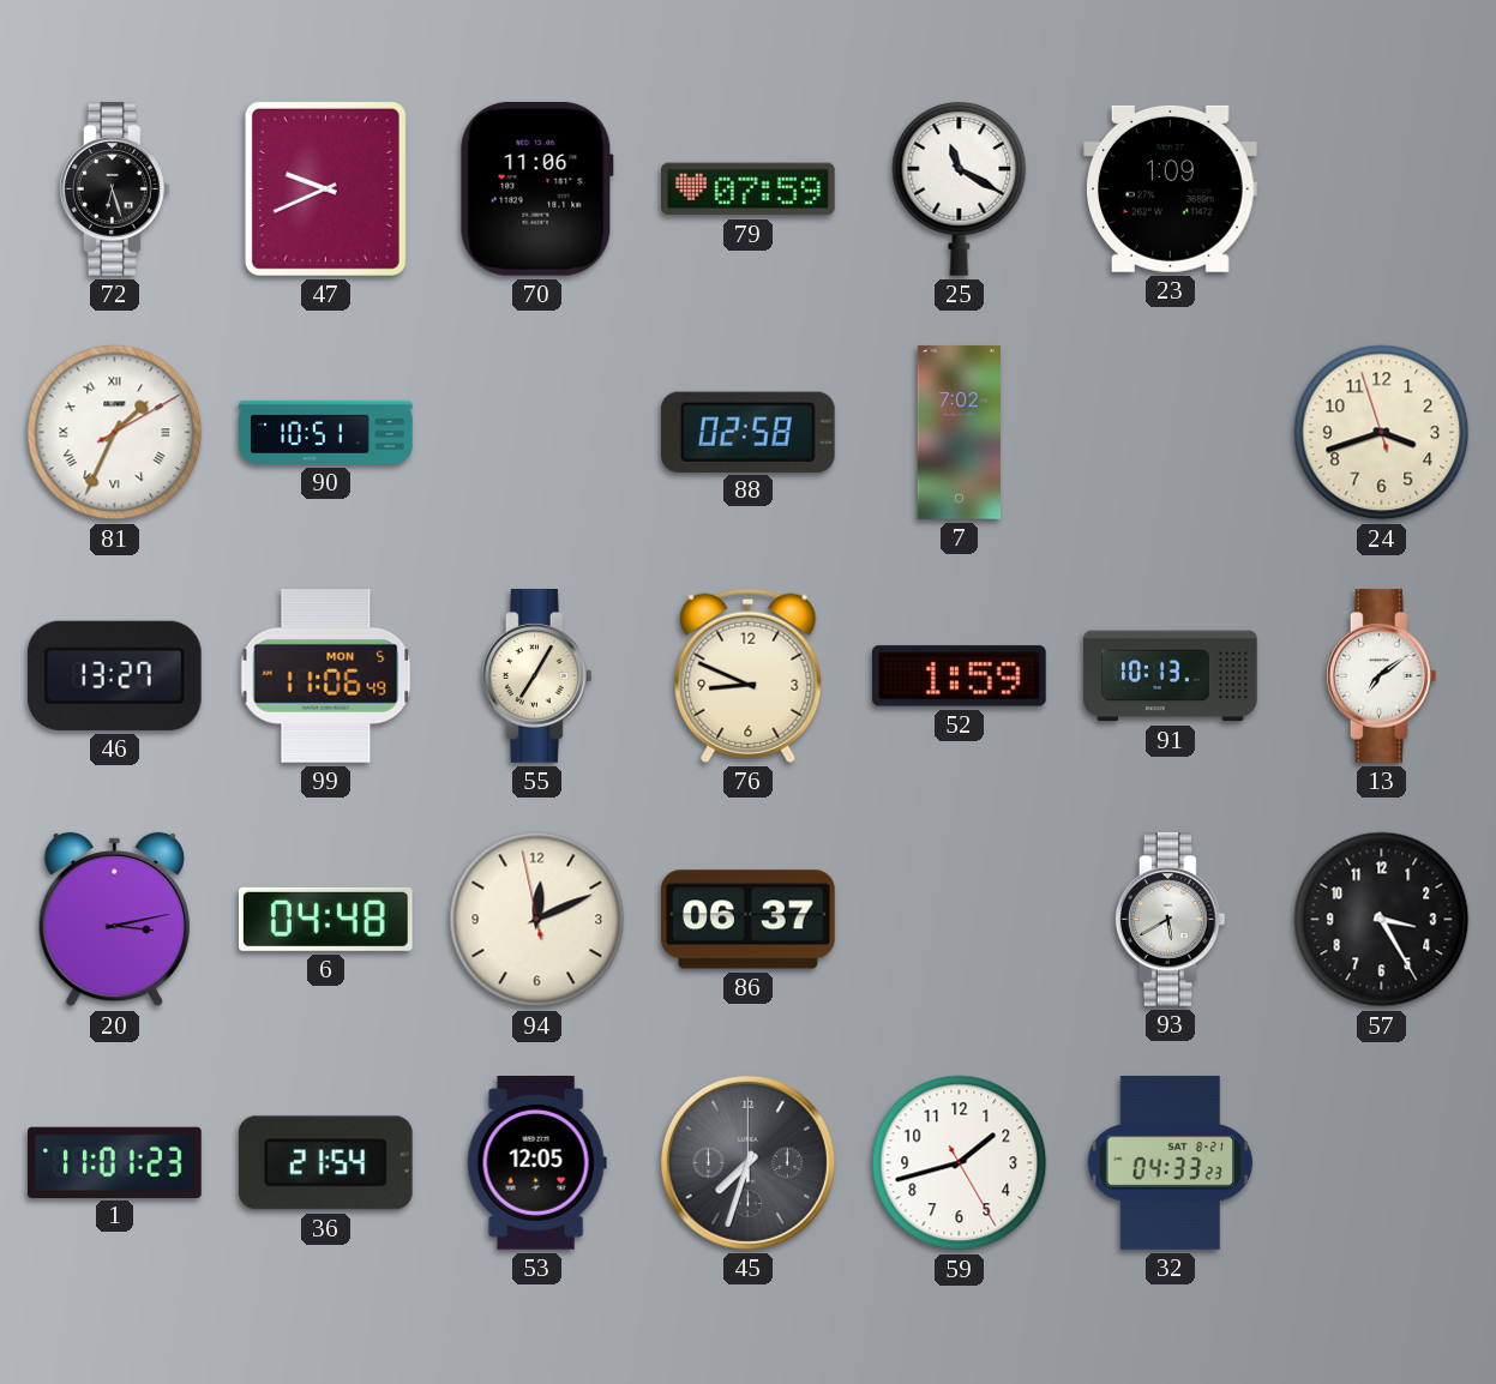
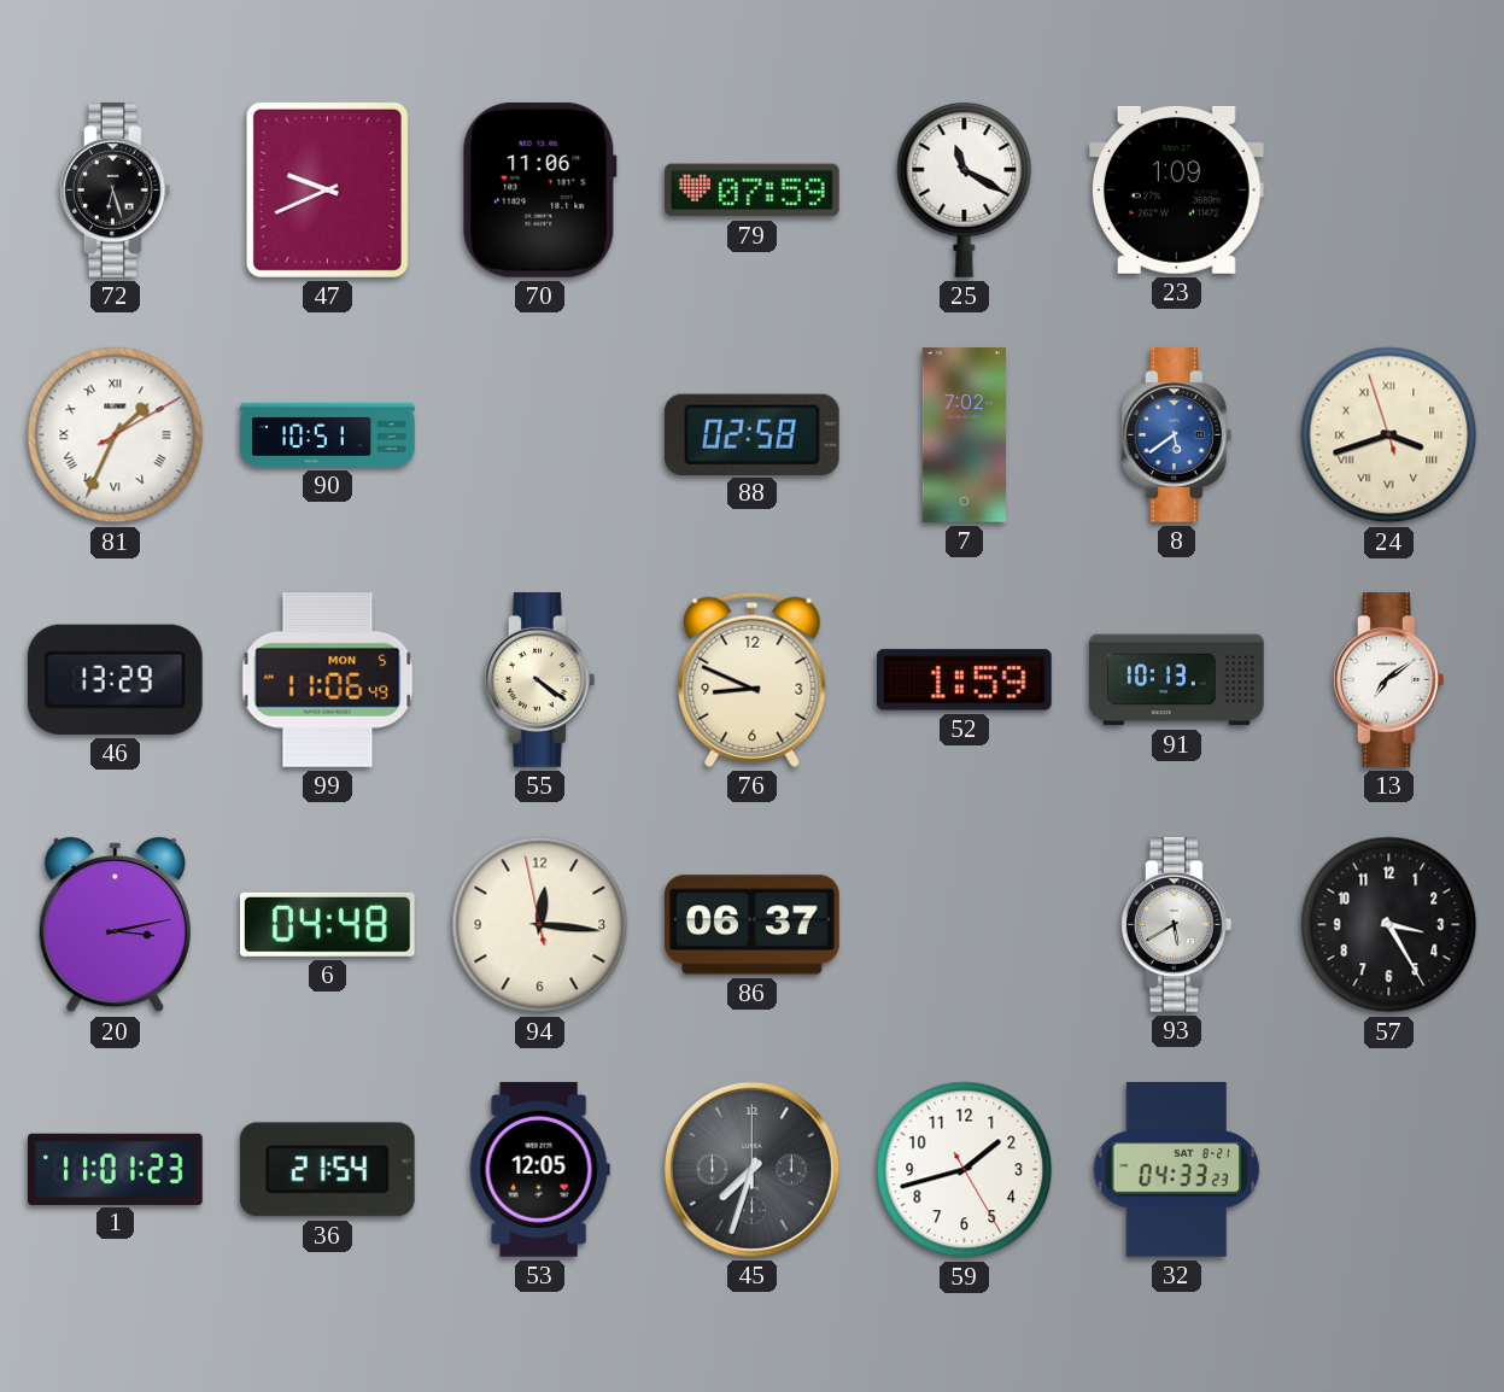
8: none -> 5:39
24 numerals: Arabic -> Roman
46: 13:27 -> 13:29
55: 7:05 -> 4:21
94: 12:10 -> 12:15
